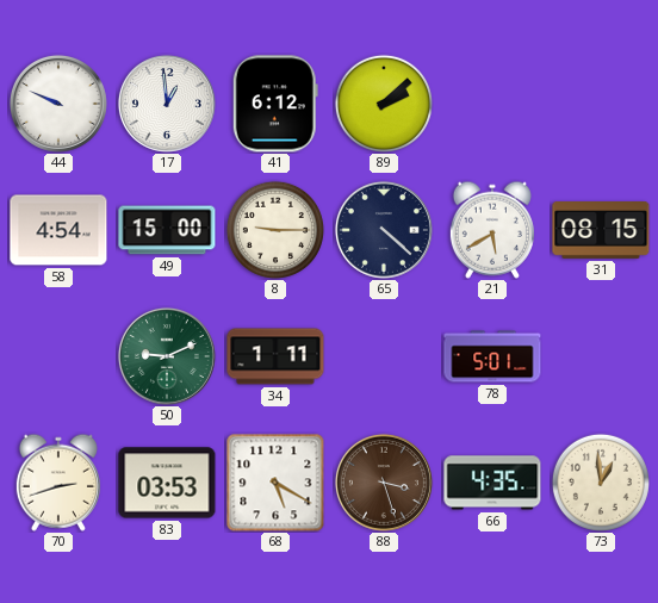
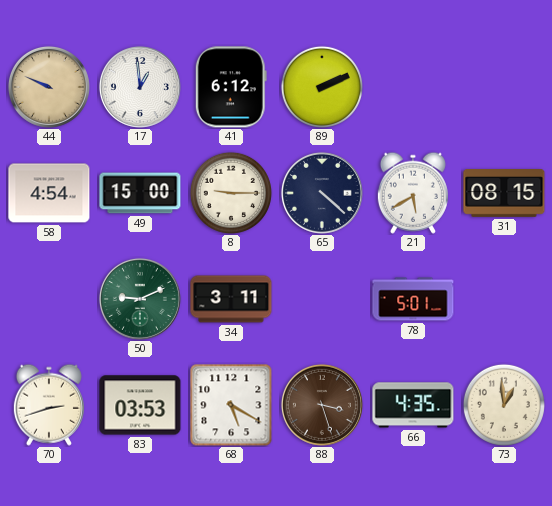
44 dial: white -> champagne
89: 2:08 -> 2:11
34: 1:11 -> 3:11
